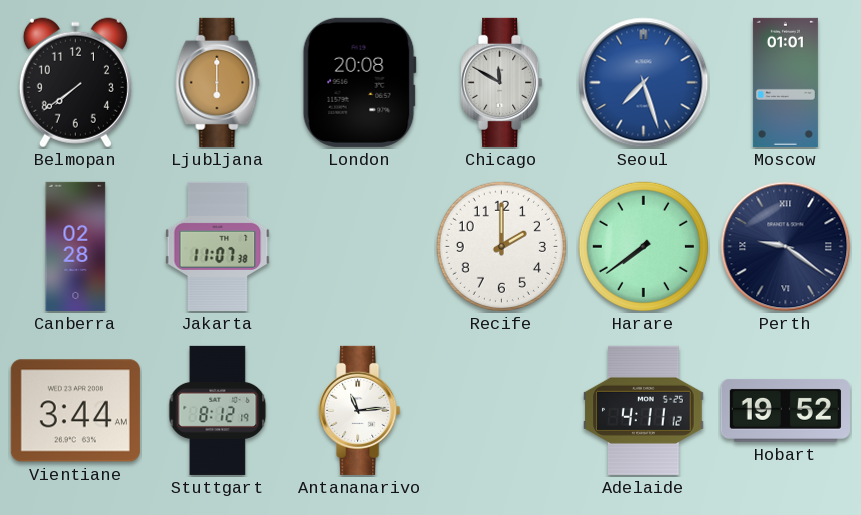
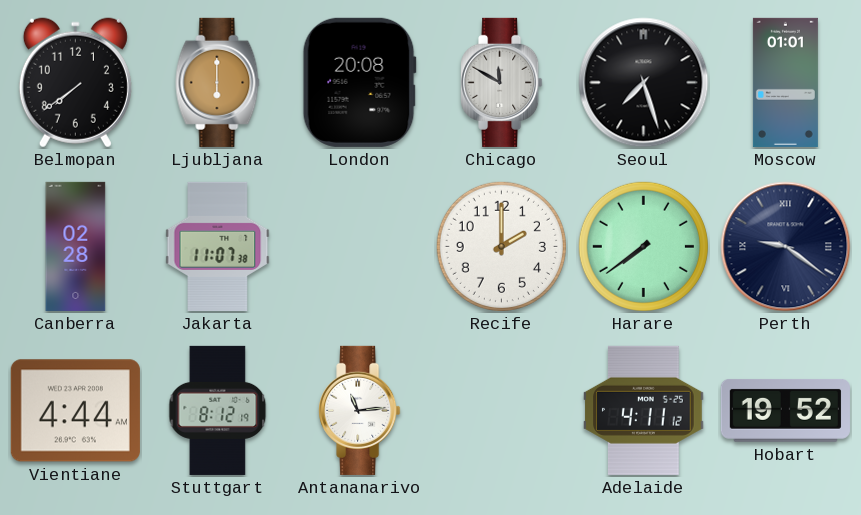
Seoul dial: blue -> black
Vientiane: 3:44 -> 4:44
